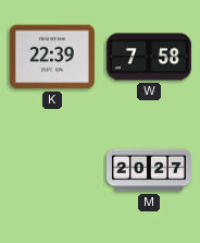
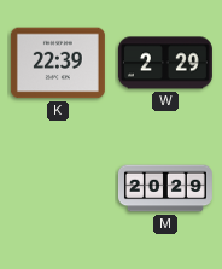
W: 7:58 -> 2:29
M: 20:27 -> 20:29
